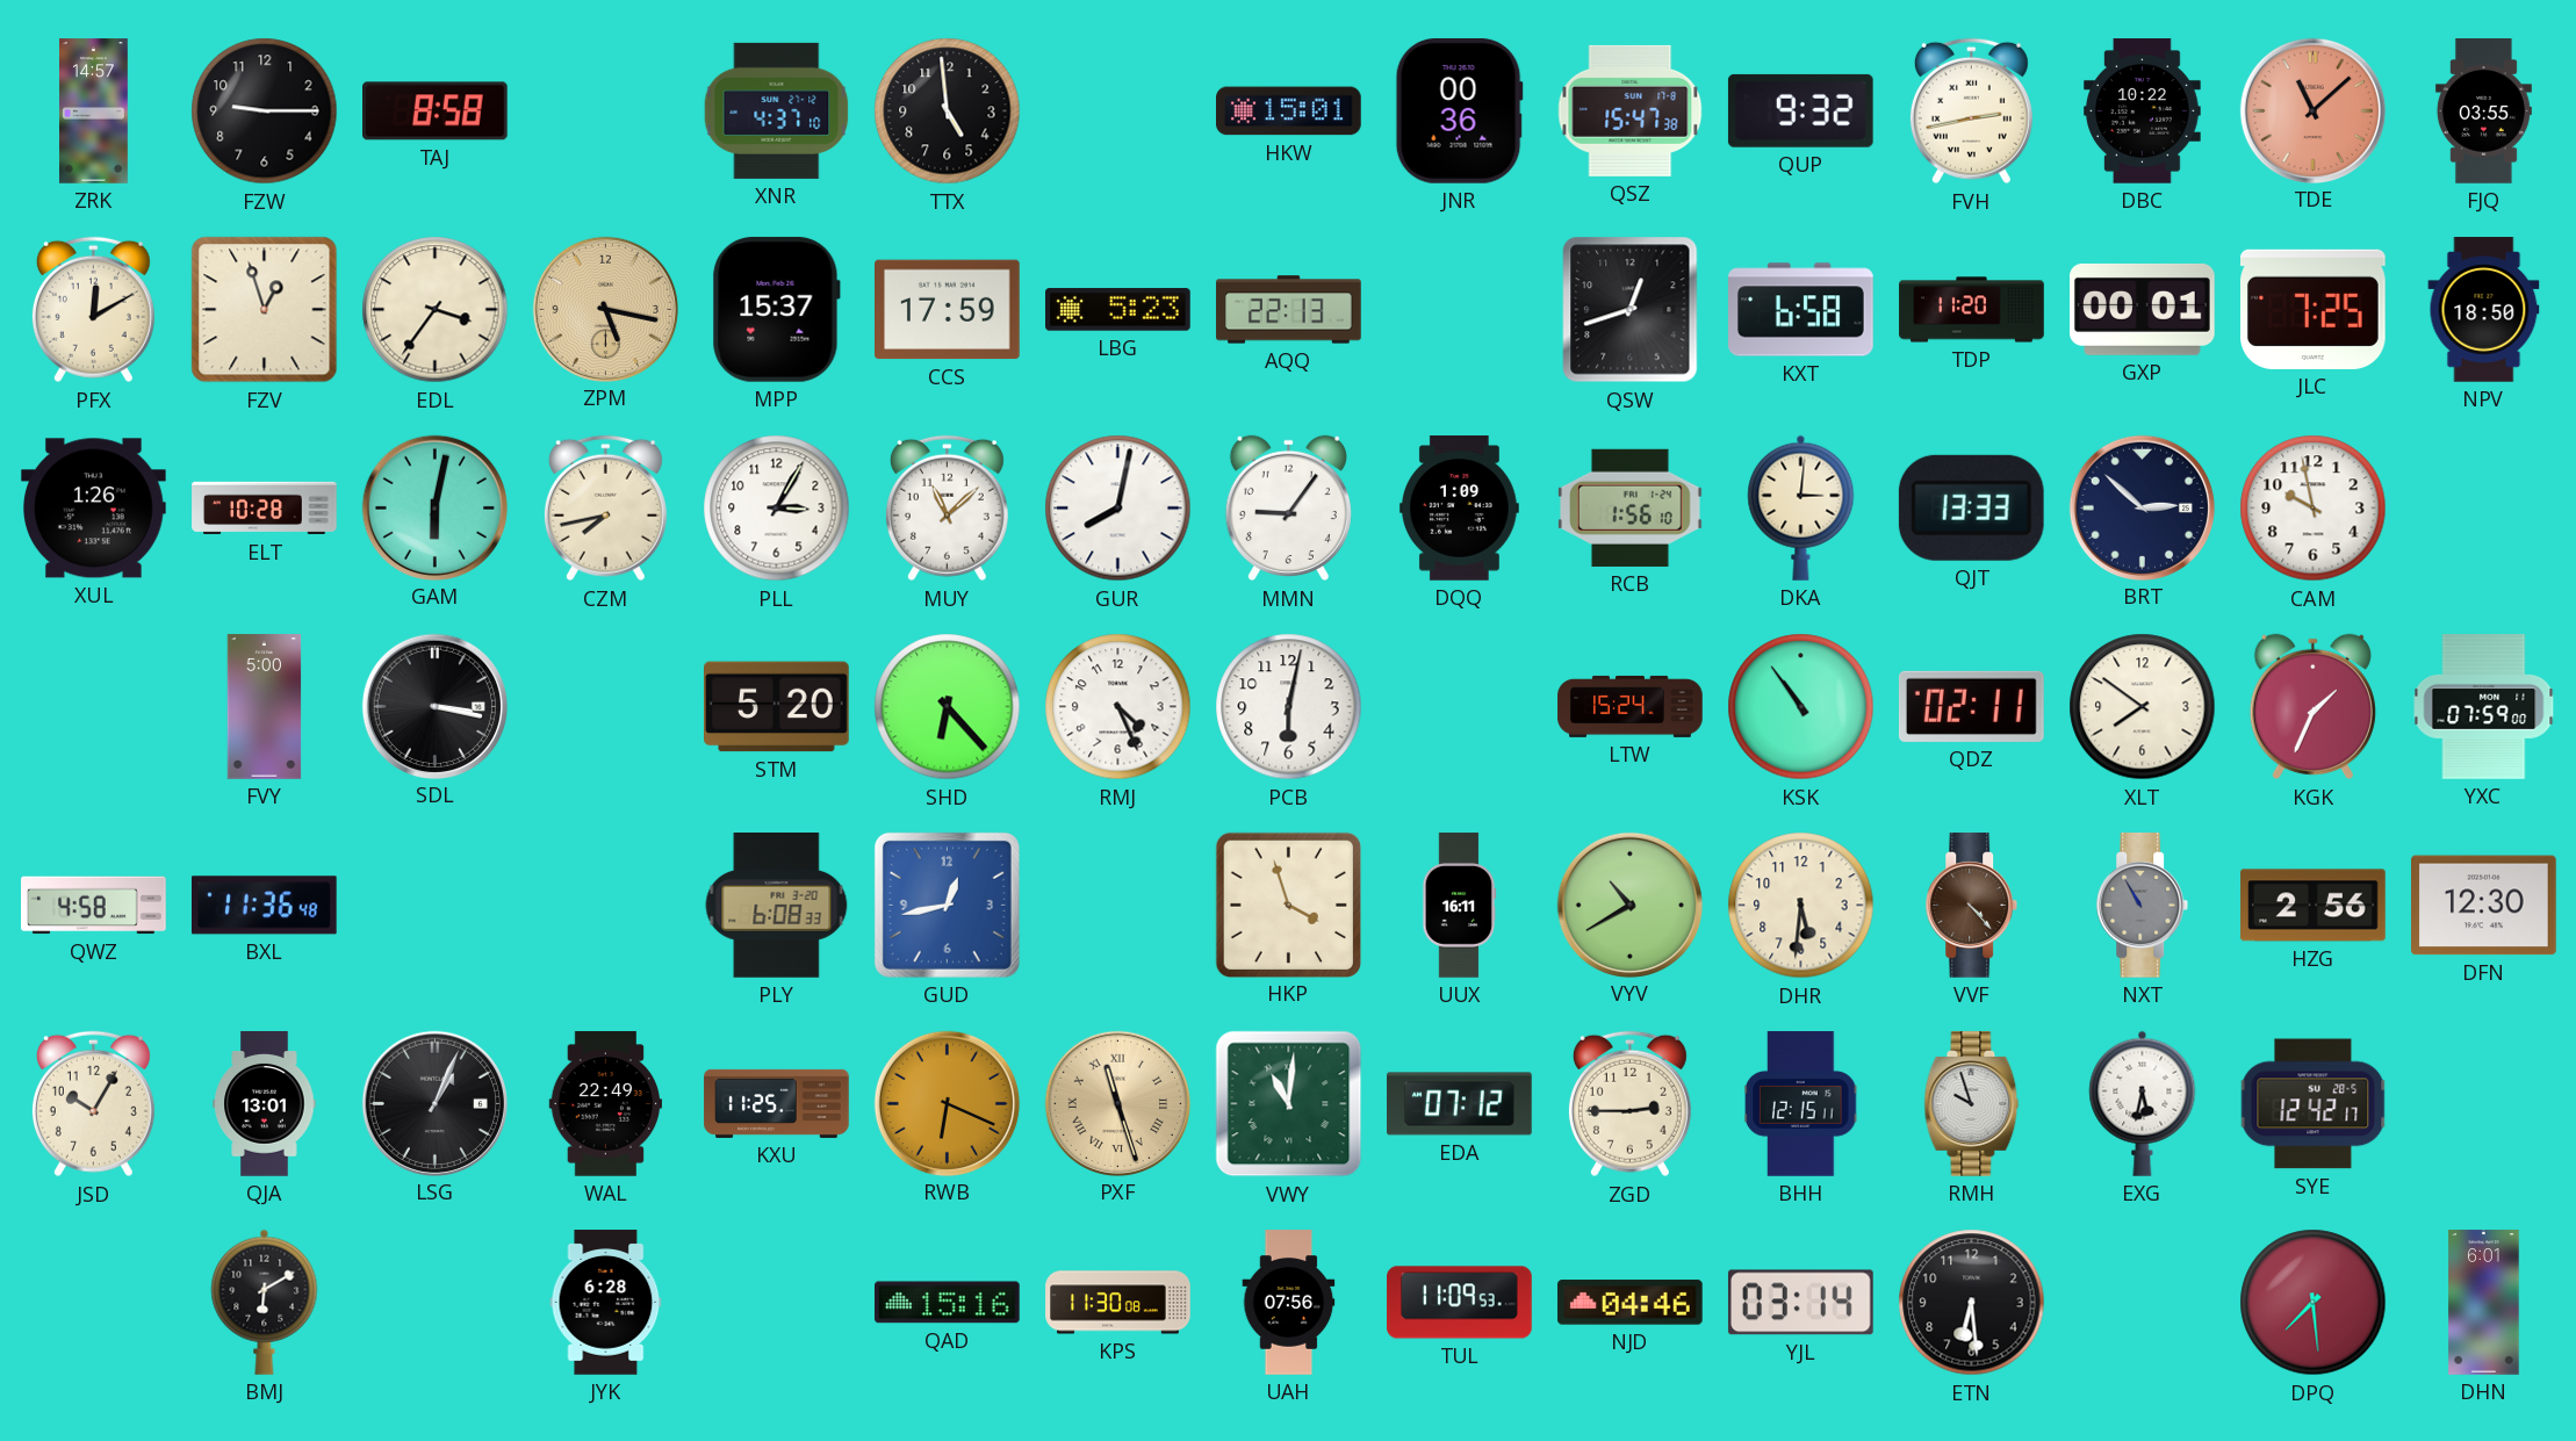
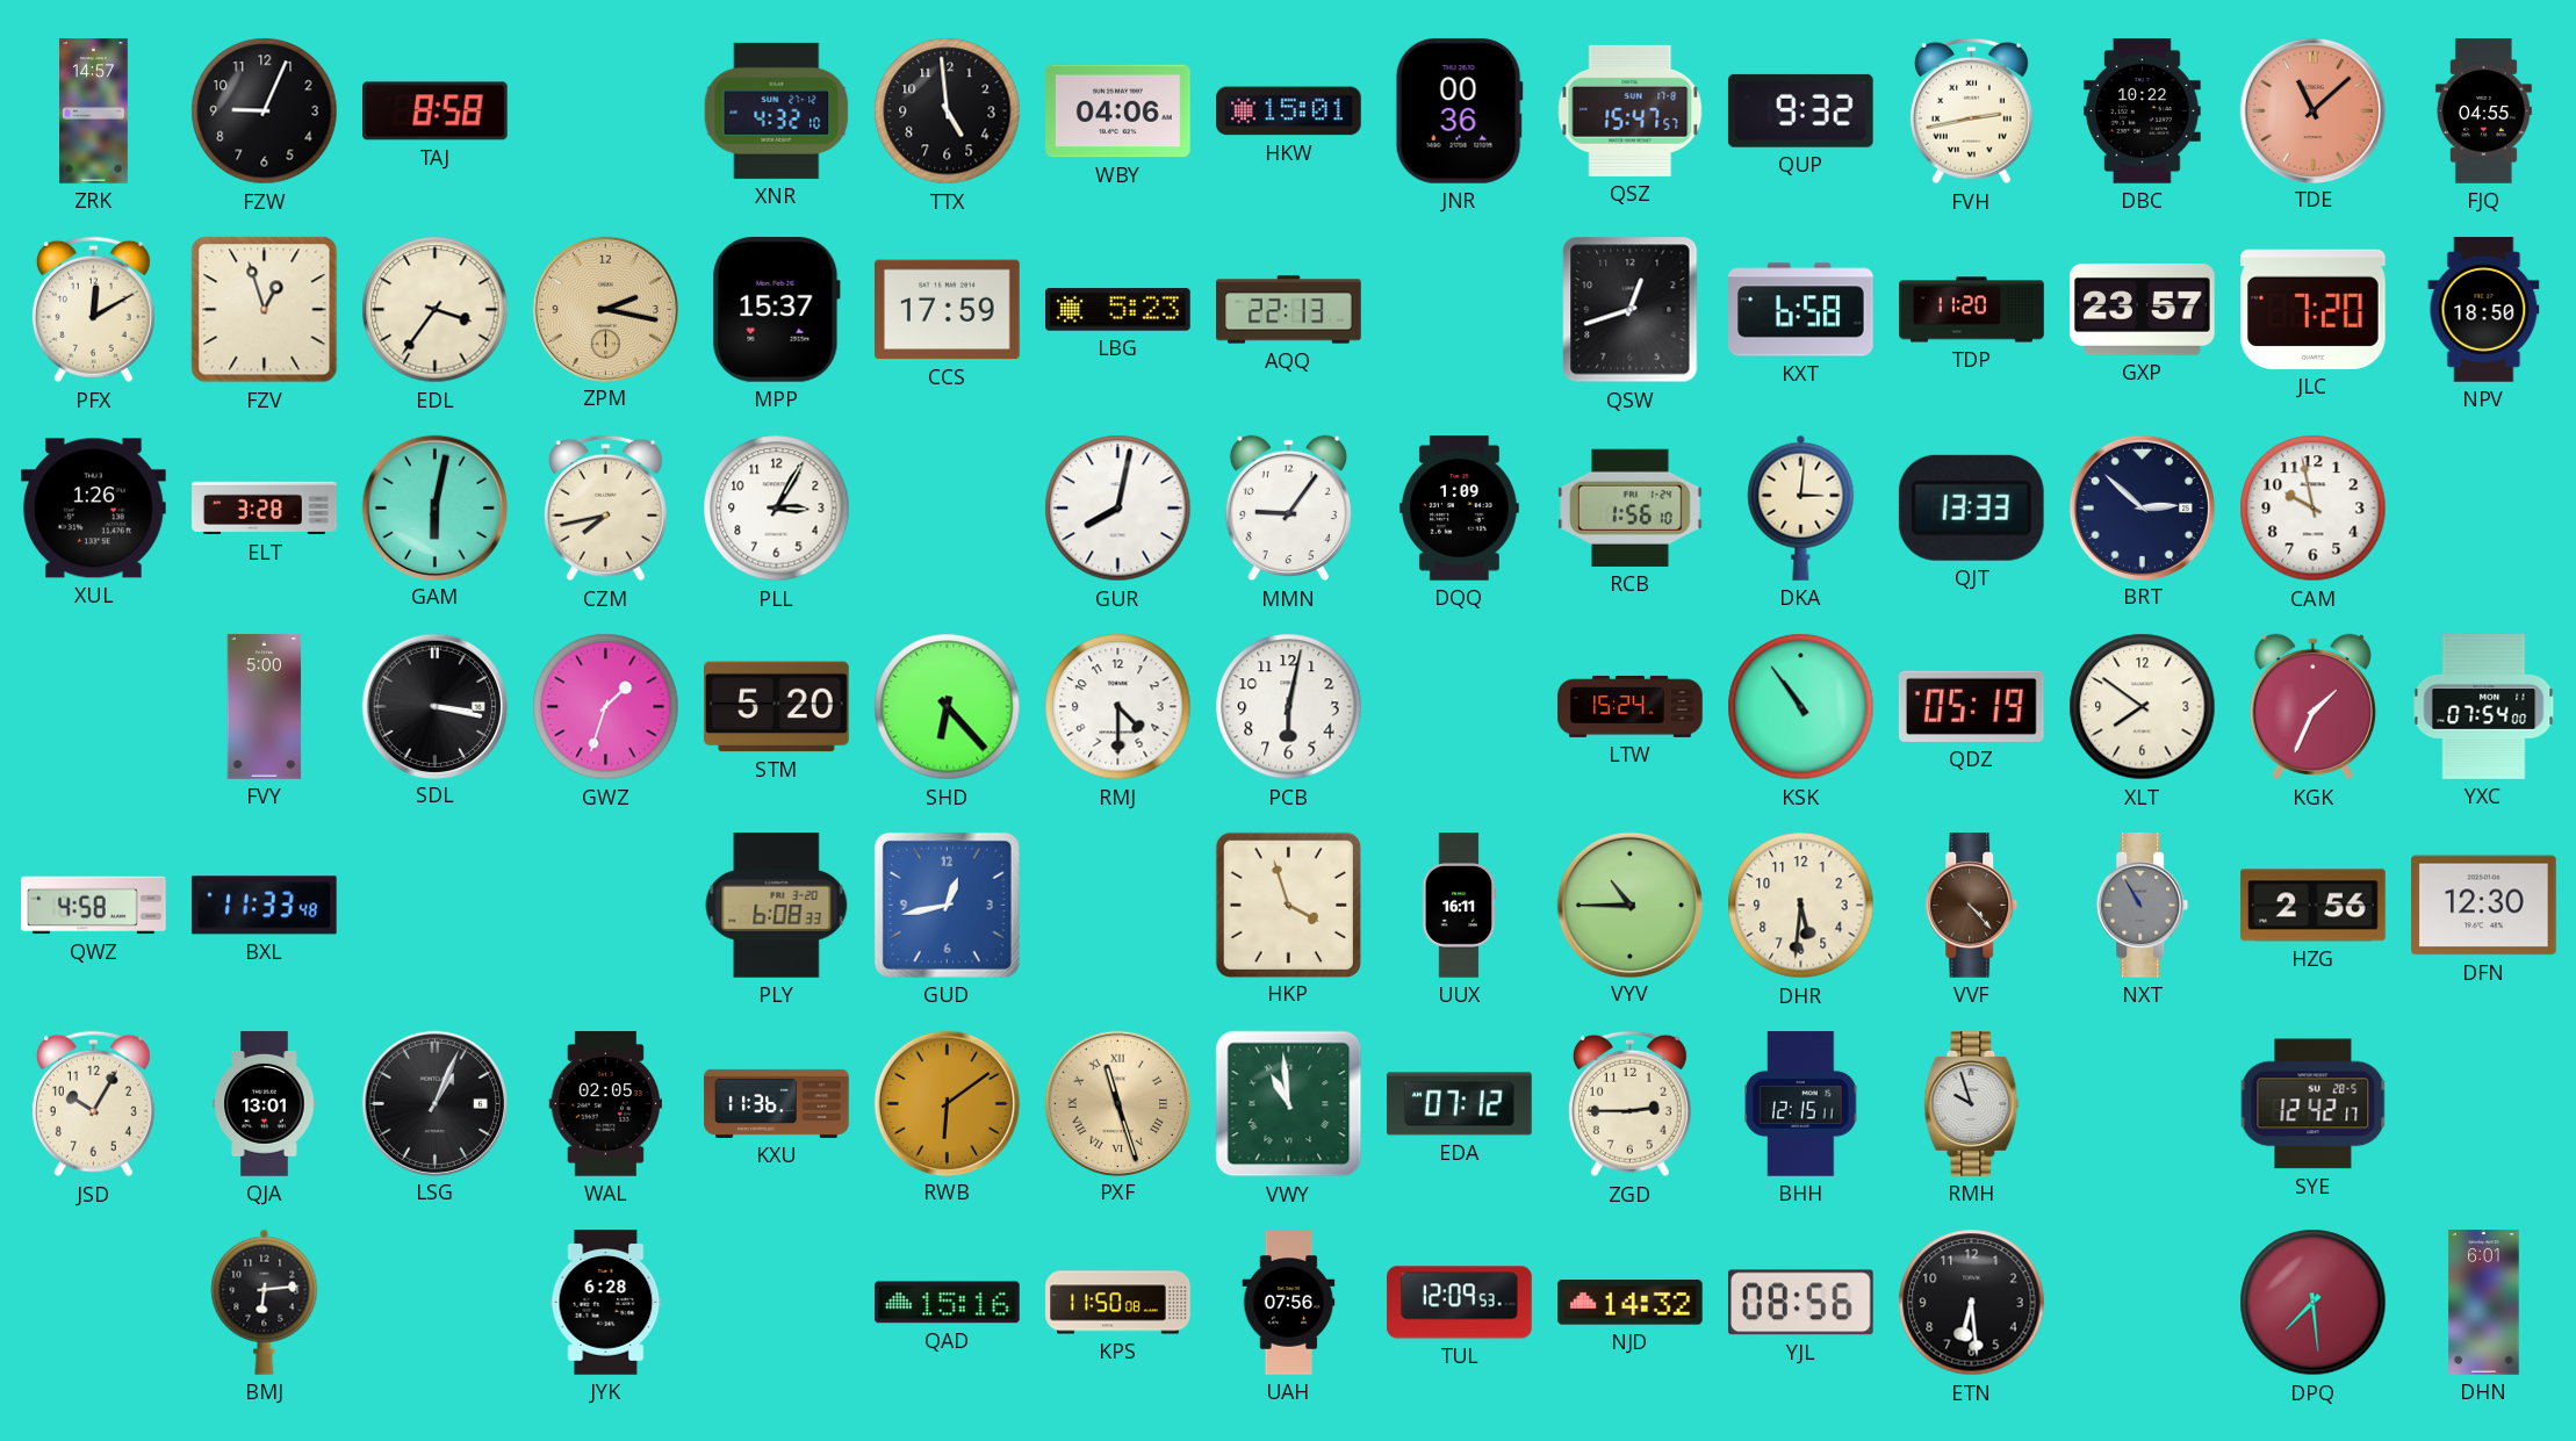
FZW: 9:15 -> 9:04
XNR: 4:37 -> 4:32
WBY: none -> 04:06
QSZ: 15:47:38 -> 15:47:57
FJQ: 03:55 -> 04:55
ZPM: 5:17 -> 2:17
GXP: 00:01 -> 23:57
JLC: 7:25 -> 7:20
ELT: 10:28 -> 3:28
MUY: 11:08 -> none
GWZ: none -> 1:33
RMJ: 4:26 -> 4:30
QDZ: 02:11 -> 05:19
YXC: 07:59 -> 07:54
BXL: 11:36 -> 11:33
VYV: 10:40 -> 10:45
WAL: 22:49 -> 02:05
KXU: 11:25 -> 11:36
RWB: 6:19 -> 6:09
VWY: 11:01 -> 10:59
EXG: 5:32 -> none
BMJ: 6:10 -> 6:14
KPS: 11:30 -> 11:50
TUL: 11:09 -> 12:09
NJD: 04:46 -> 14:32
YJL: 03:14 -> 08:56
